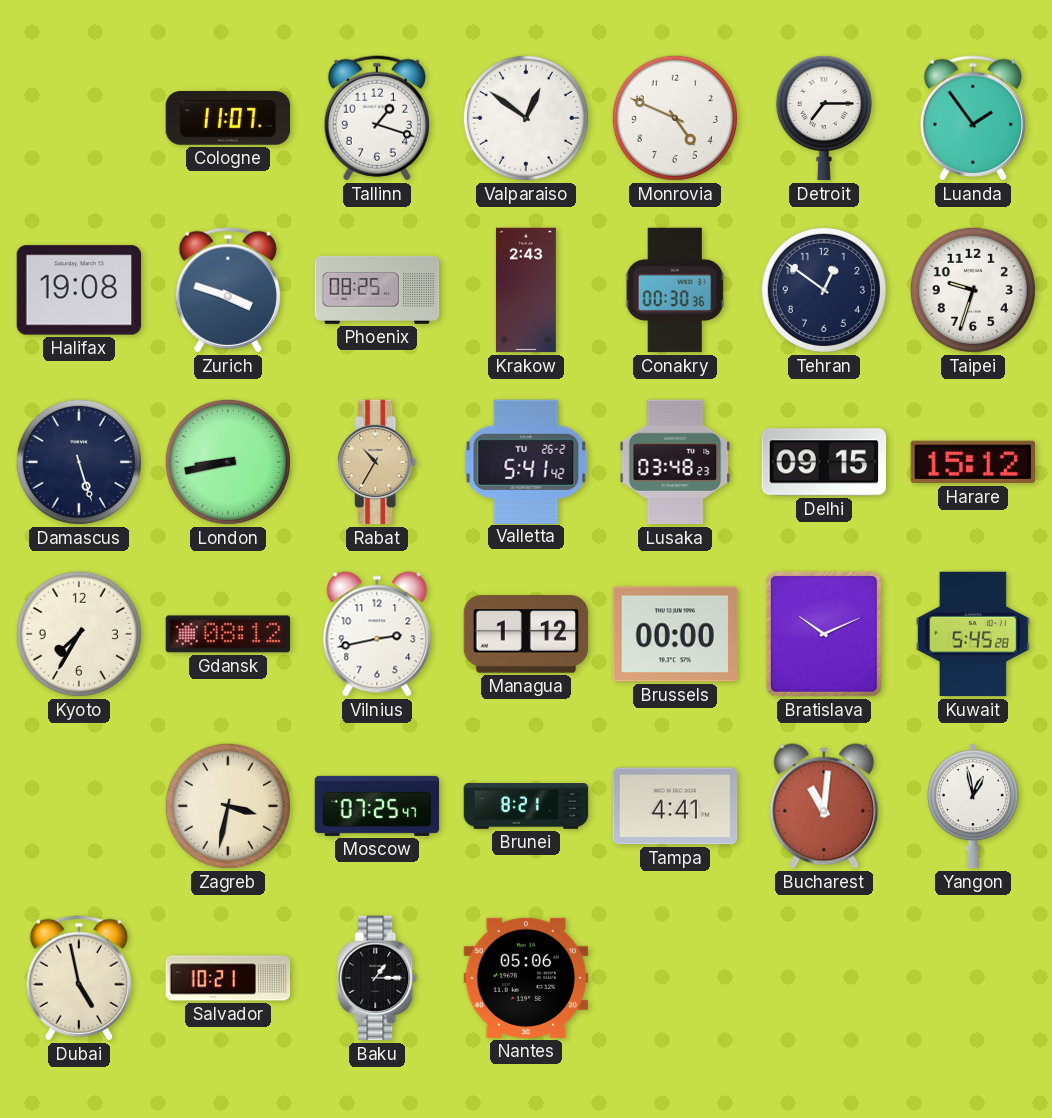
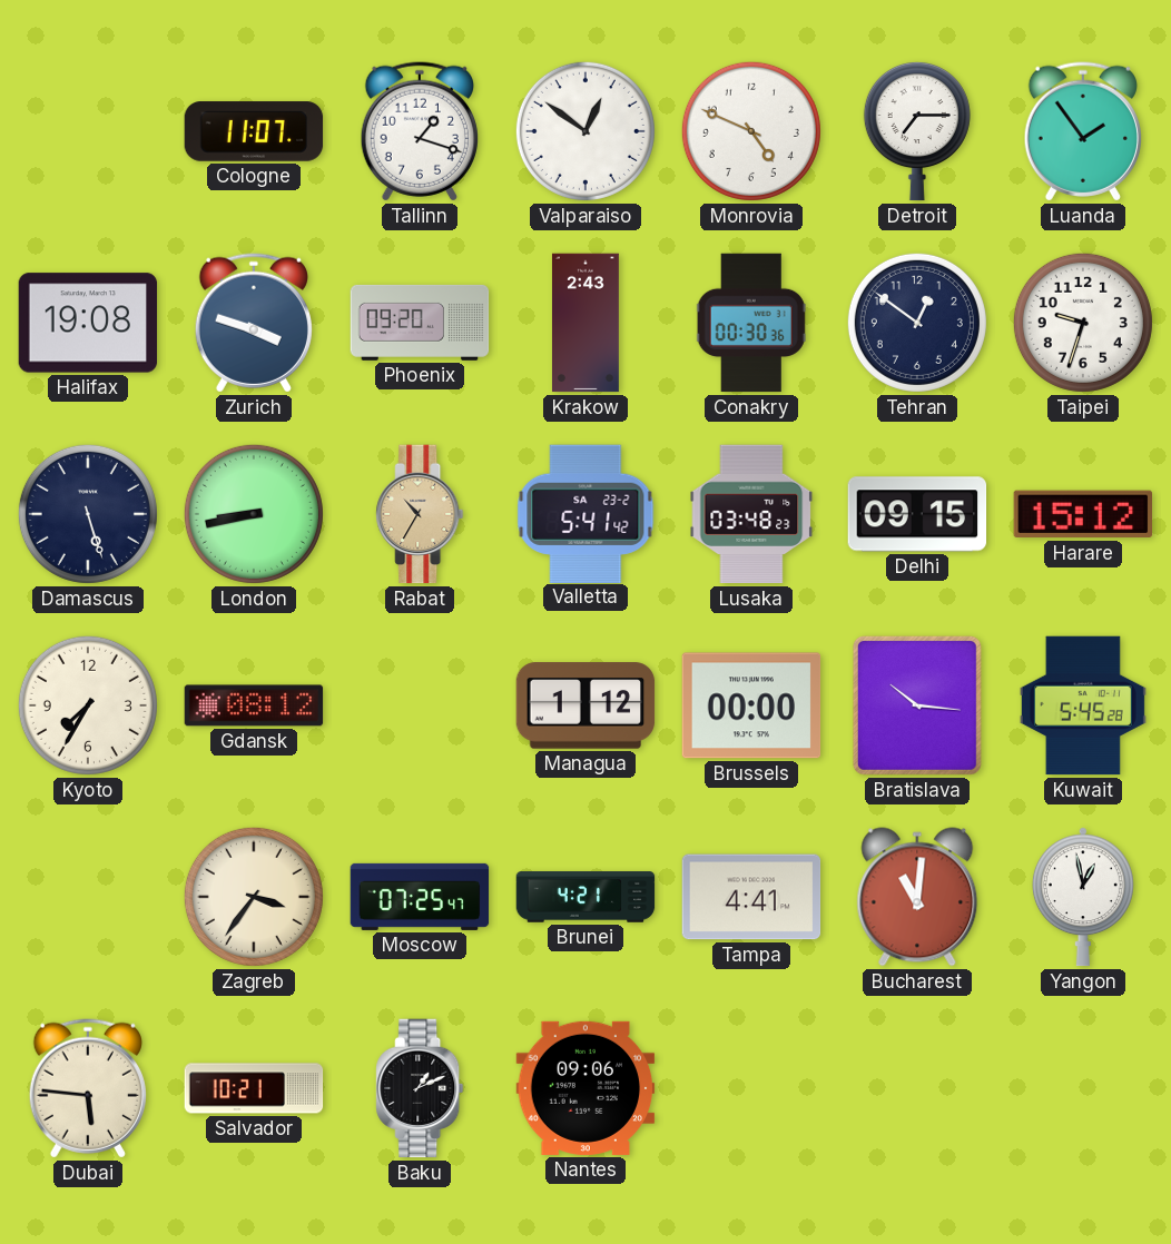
Phoenix: 08:25 -> 09:20
Valletta date: TU 26-2 -> SA 23-2
Vilnius: 2:43 -> none
Bratislava: 10:11 -> 10:16
Zagreb: 3:32 -> 3:36
Brunei: 8:21 -> 4:21
Dubai: 4:58 -> 5:46
Baku: 1:15 -> 1:11
Nantes: 05:06 -> 09:06
